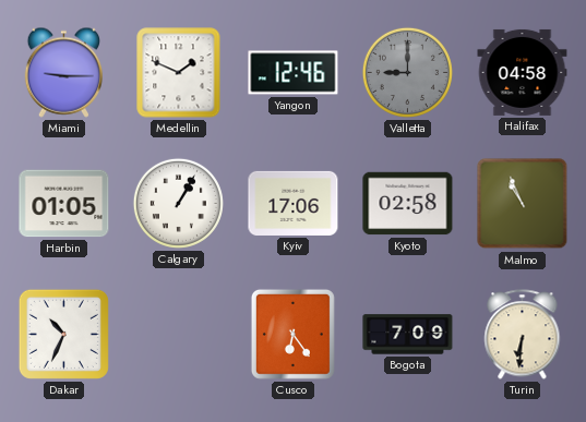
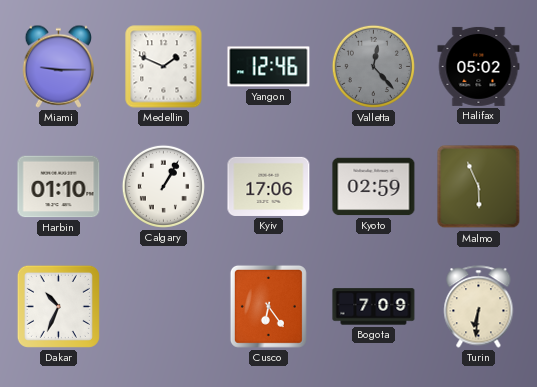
Valletta: 9:00 -> 12:23
Halifax: 04:58 -> 05:02
Harbin: 01:05 -> 01:10
Kyoto: 02:58 -> 02:59
Malmo: 10:56 -> 5:56
